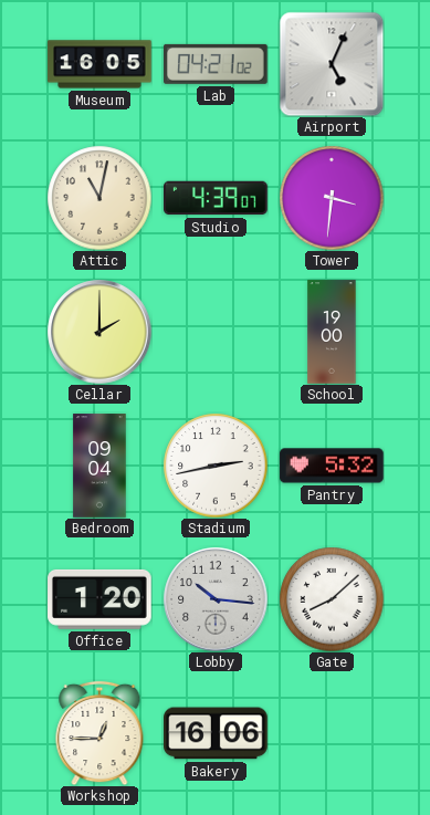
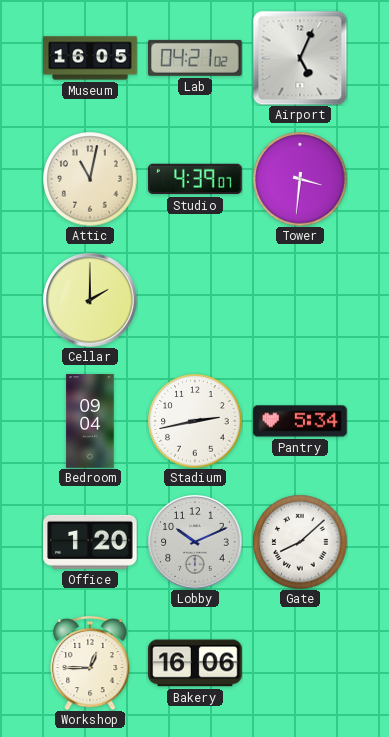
School: 19:00 -> none
Pantry: 5:32 -> 5:34
Lobby: 10:16 -> 10:11
